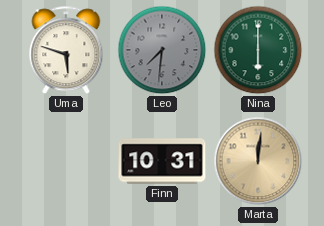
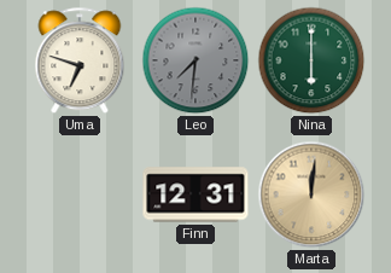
Uma: 5:48 -> 6:48
Finn: 10:31 -> 12:31
